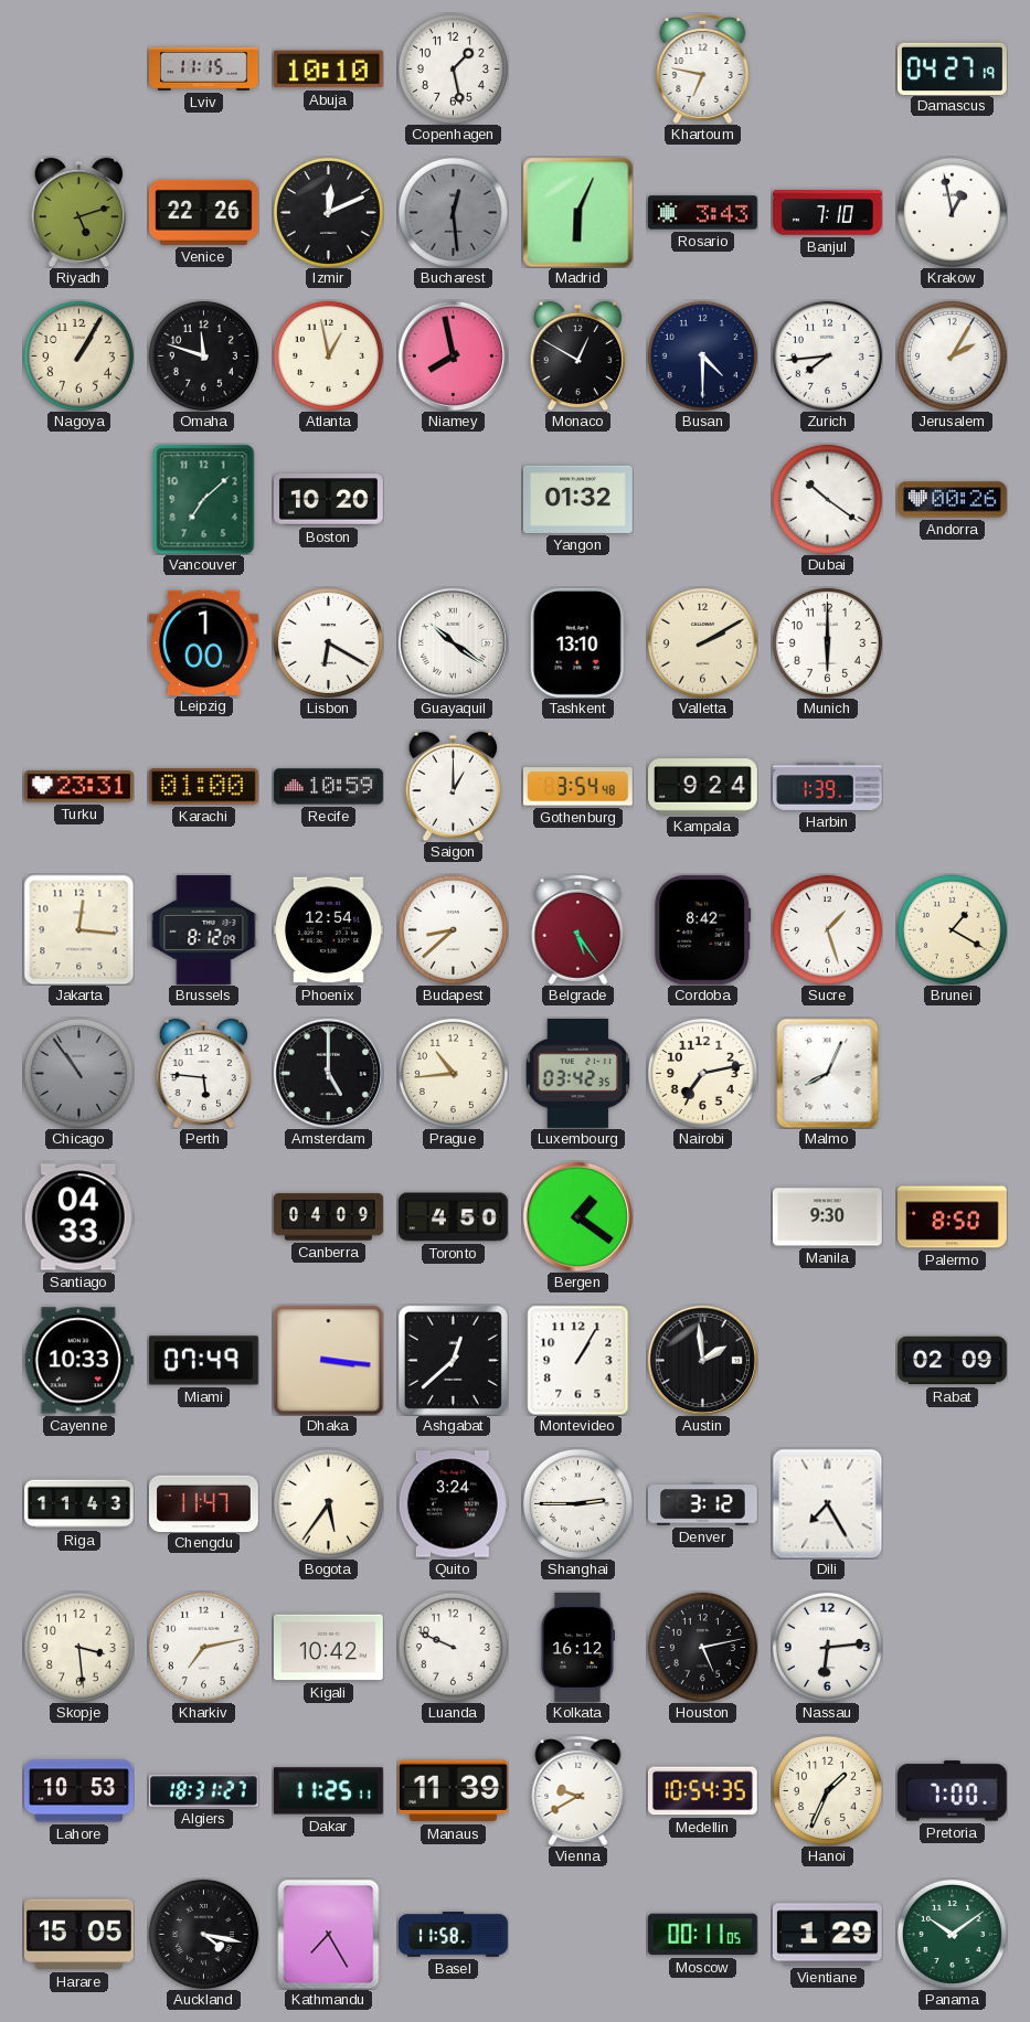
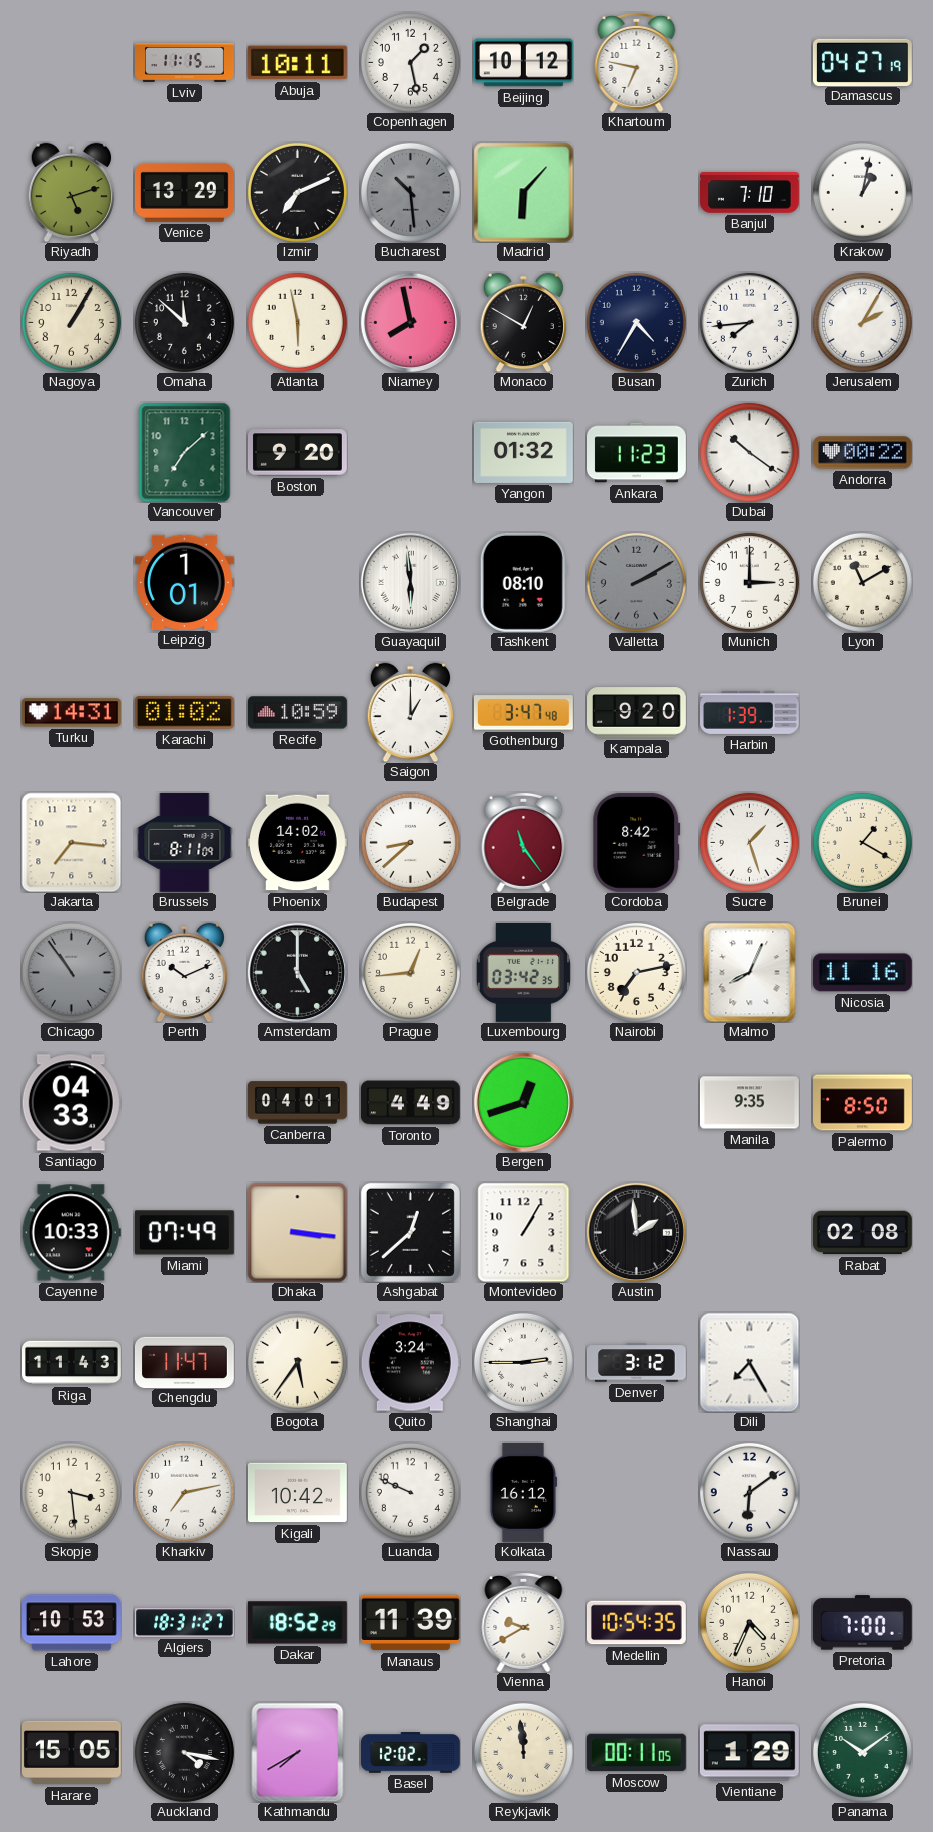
Abuja: 10:10 -> 10:11
Beijing: none -> 10:12
Venice: 22:26 -> 13:29
Izmir: 12:11 -> 7:11
Bucharest: 12:29 -> 10:29
Madrid: 6:04 -> 6:07
Rosario: 3:43 -> none
Krakow: 12:58 -> 1:02
Omaha: 11:48 -> 11:52
Atlanta: 12:58 -> 5:58
Busan: 4:30 -> 4:35
Boston: 10:20 -> 9:20
Ankara: none -> 11:23
Andorra: 00:26 -> 00:22
Leipzig: 1:00 -> 1:01
Lisbon: 6:20 -> none
Guayaquil: 10:21 -> 5:59
Tashkent: 13:10 -> 08:10
Valletta dial: cream -> grey
Munich: 6:00 -> 3:00
Lyon: none -> 11:10
Turku: 23:31 -> 14:31
Karachi: 01:00 -> 01:02
Gothenburg: 3:54 -> 3:47
Kampala: 9:24 -> 9:20
Jakarta: 12:16 -> 7:16
Brussels: 8:12 -> 8:11
Phoenix: 12:54 -> 14:02
Belgrade: 5:24 -> 11:24
Perth: 5:46 -> 10:11
Prague: 10:44 -> 12:44
Nicosia: none -> 11:16
Canberra: 04:09 -> 04:01
Toronto: 4:50 -> 4:49
Bergen: 1:21 -> 12:42
Manila: 9:30 -> 9:35
Rabat: 02:09 -> 02:08
Houston: 5:13 -> none
Nassau: 6:14 -> 6:09
Dakar: 11:25 -> 18:52
Hanoi: 1:34 -> 4:34
Kathmandu: 7:25 -> 7:40
Basel: 11:58 -> 12:02
Reykjavik: none -> 11:59
